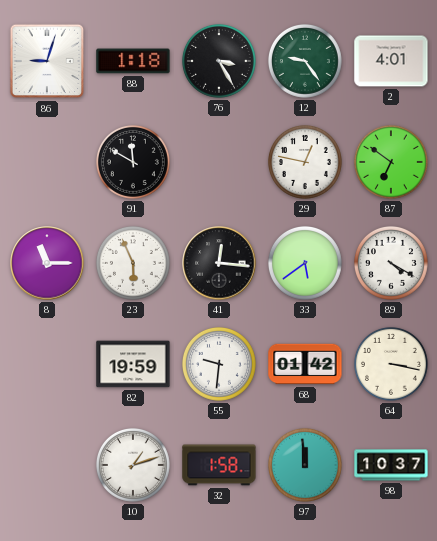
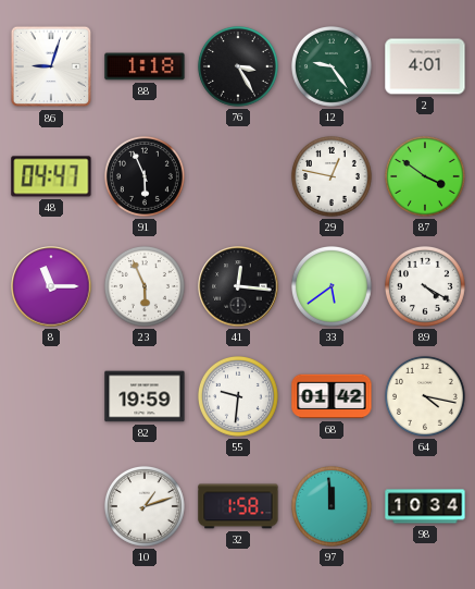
48: none -> 04:47
91: 11:50 -> 5:56
87: 6:51 -> 3:51
64: 3:17 -> 4:17
98: 10:37 -> 10:34
